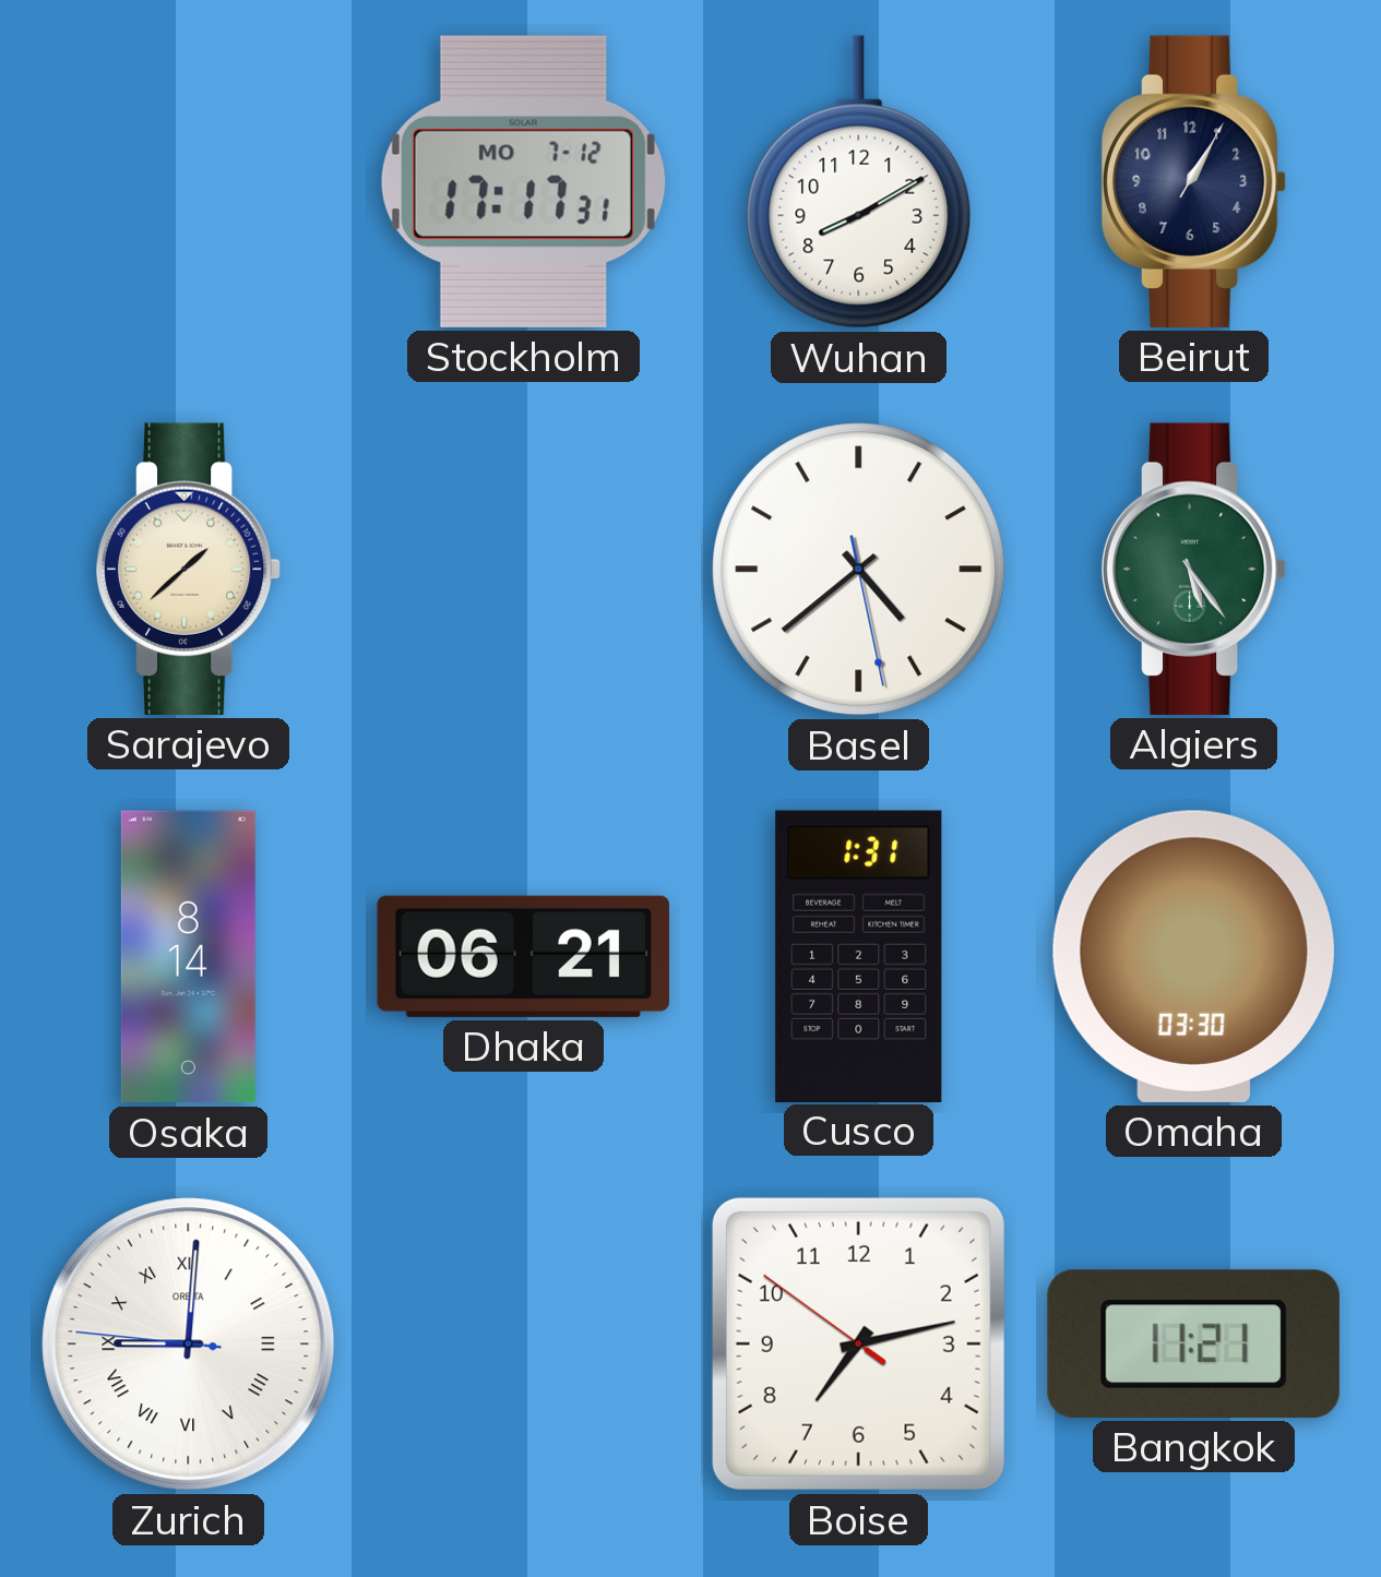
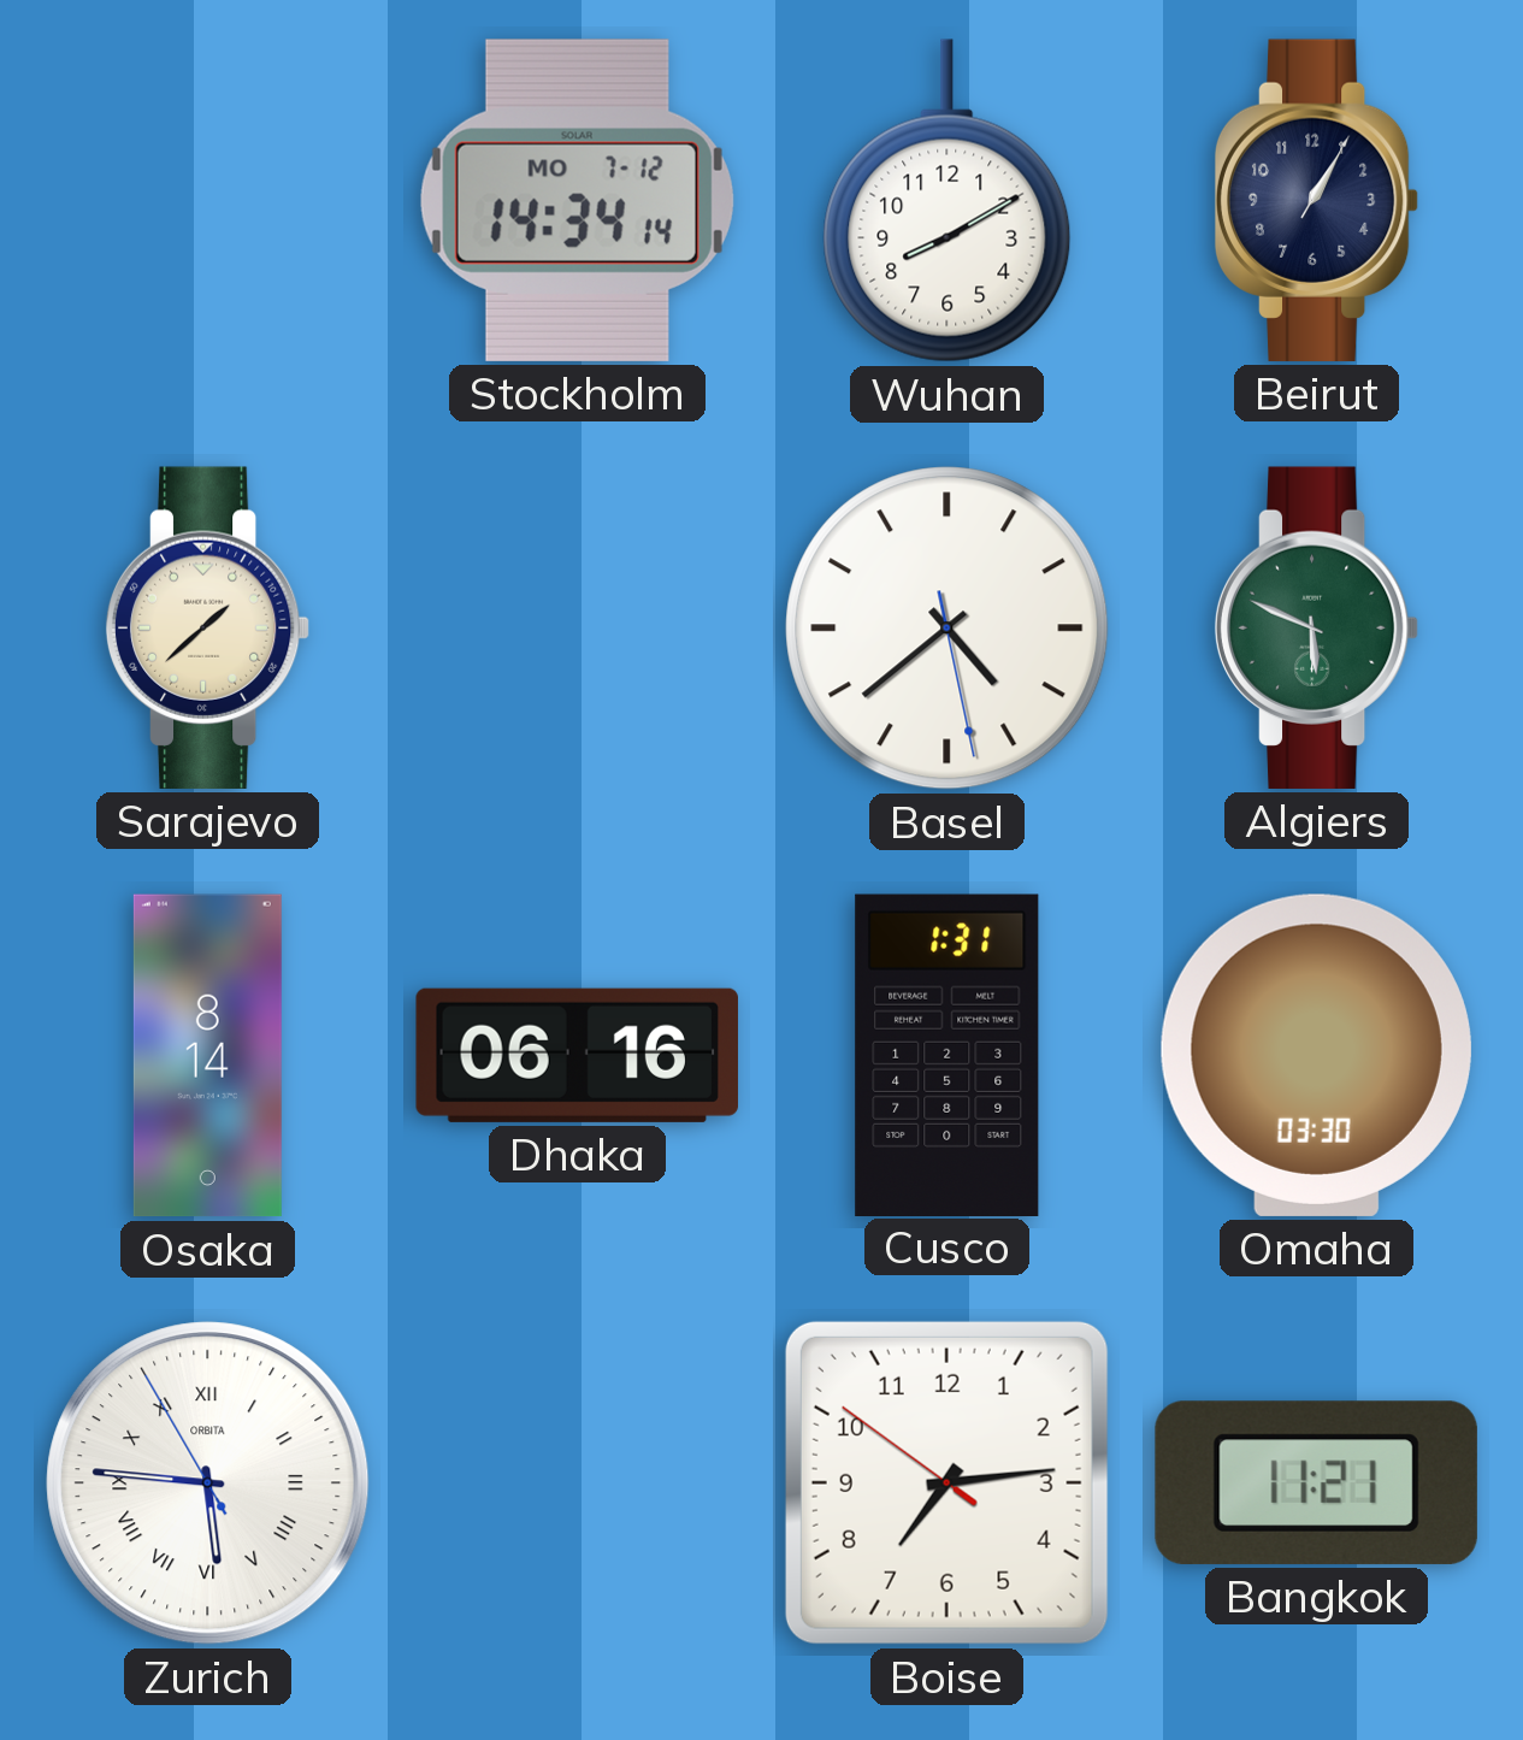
Stockholm: 17:17 -> 14:34
Algiers: 5:24 -> 5:49
Dhaka: 06:21 -> 06:16
Zurich: 9:00 -> 5:45
Boise: 7:12 -> 7:13
